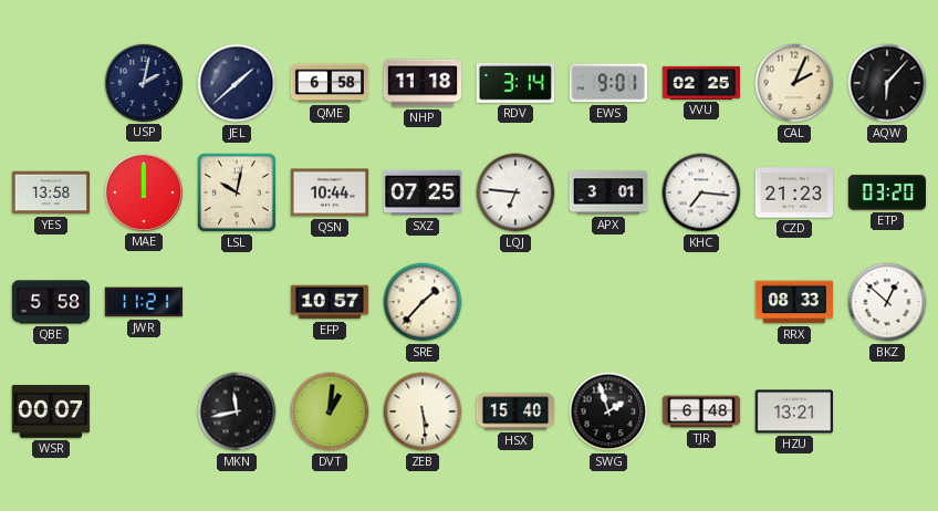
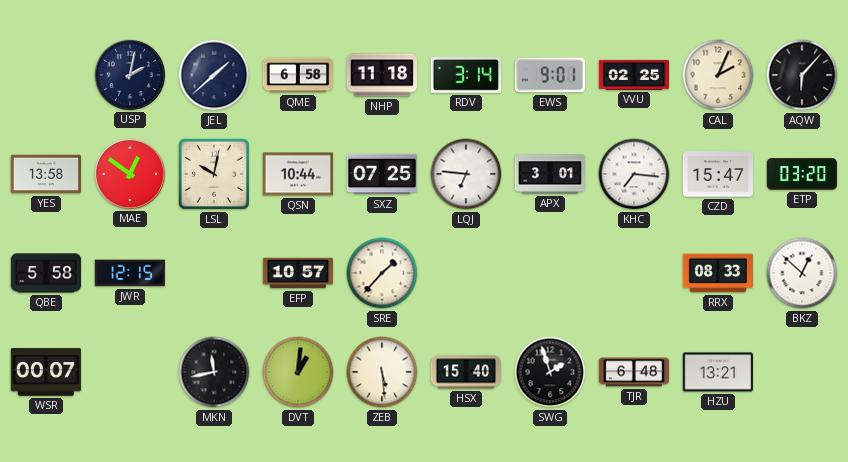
MAE: 12:00 -> 12:51
CZD: 21:23 -> 15:47
JWR: 11:21 -> 12:15
